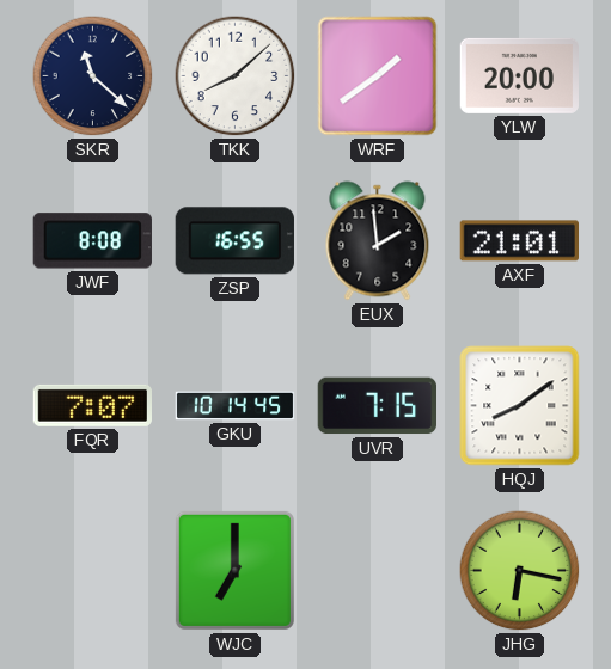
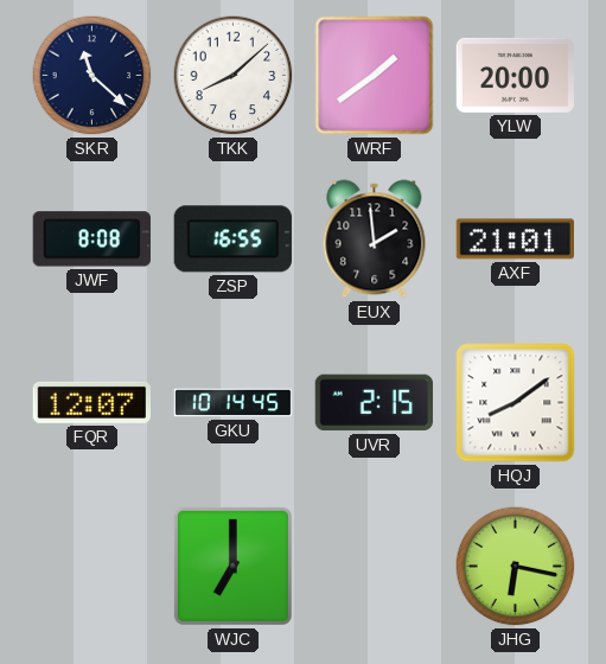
FQR: 7:07 -> 12:07
UVR: 7:15 -> 2:15
